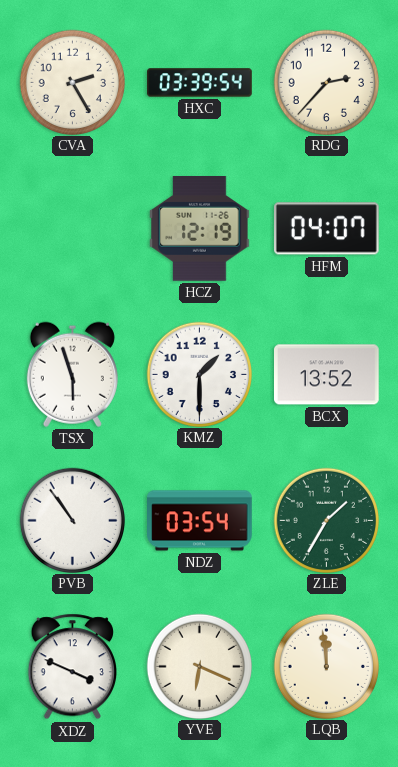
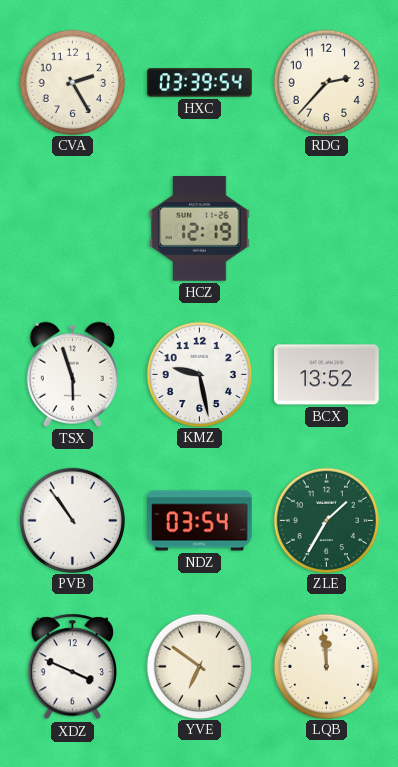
HFM: 04:07 -> none
KMZ: 1:30 -> 9:28
YVE: 6:19 -> 6:51
